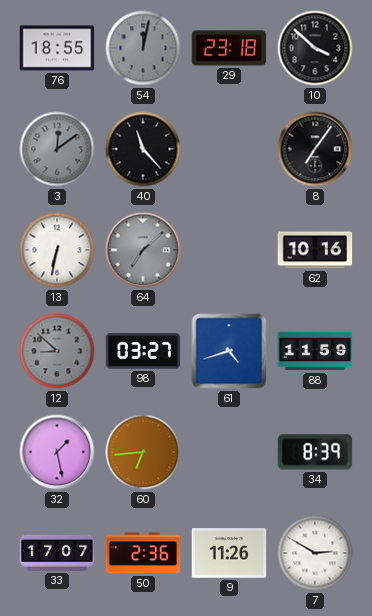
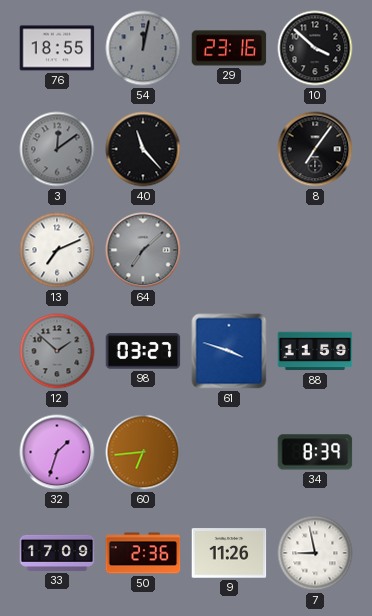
29: 23:18 -> 23:16
13: 6:32 -> 7:11
62: 10:16 -> none
12: 8:52 -> 1:52
61: 4:42 -> 3:48
32: 1:28 -> 1:33
33: 17:07 -> 17:09
7: 2:50 -> 8:58
